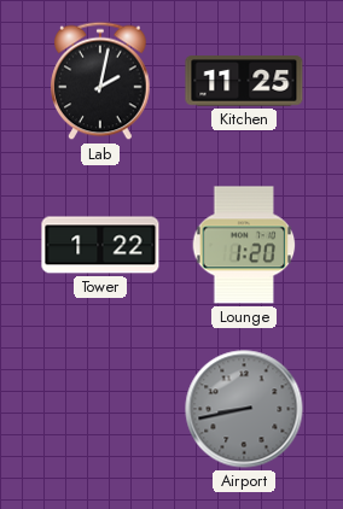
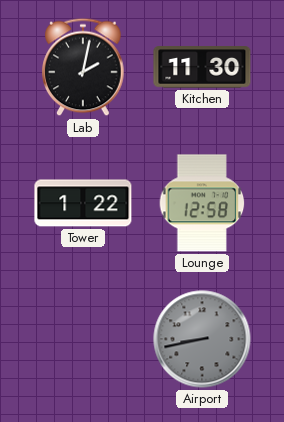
Kitchen: 11:25 -> 11:30
Lounge: 1:20 -> 12:58
